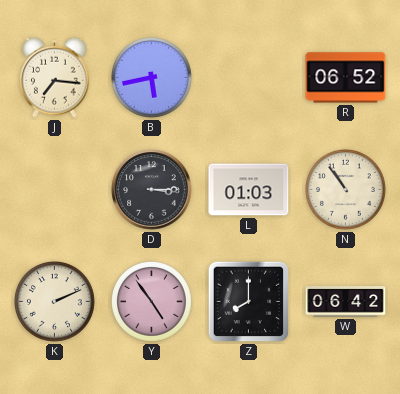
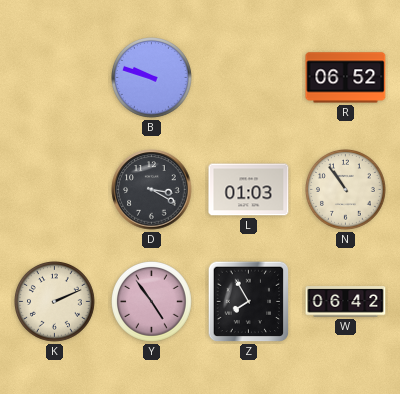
J: 7:16 -> none
B: 5:43 -> 9:48
D: 3:15 -> 3:20
Z: 8:00 -> 7:55
